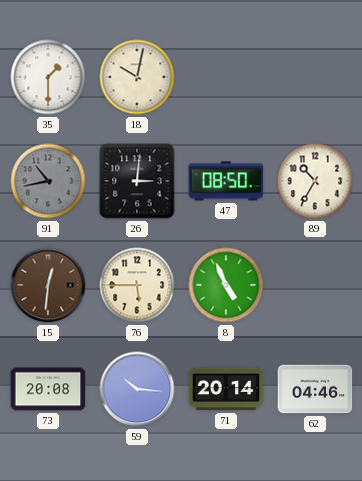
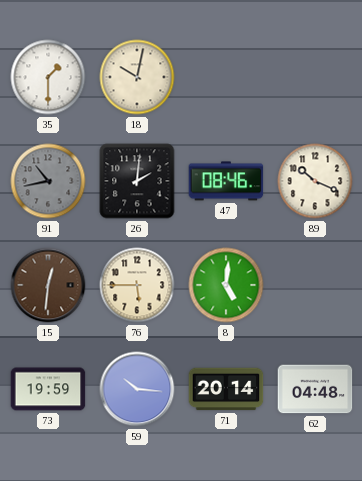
26: 3:01 -> 2:01
47: 08:50 -> 08:46
89: 10:35 -> 10:19
8: 4:56 -> 5:01
73: 20:08 -> 19:59
62: 04:46 -> 04:48
